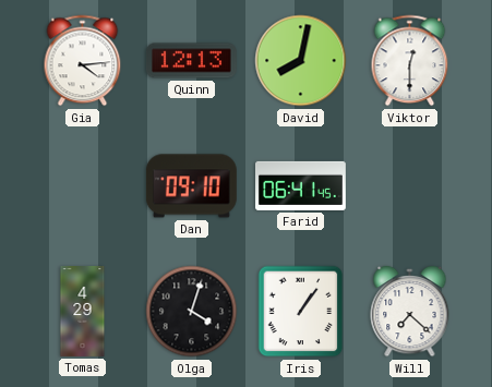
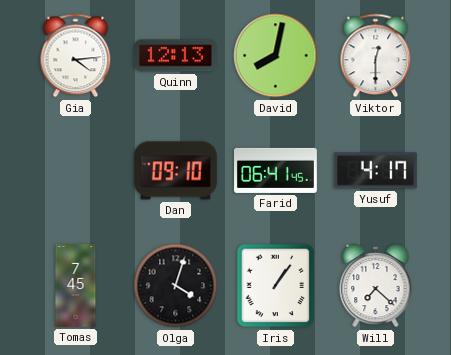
Yusuf: none -> 4:17
Tomas: 4:29 -> 7:45
